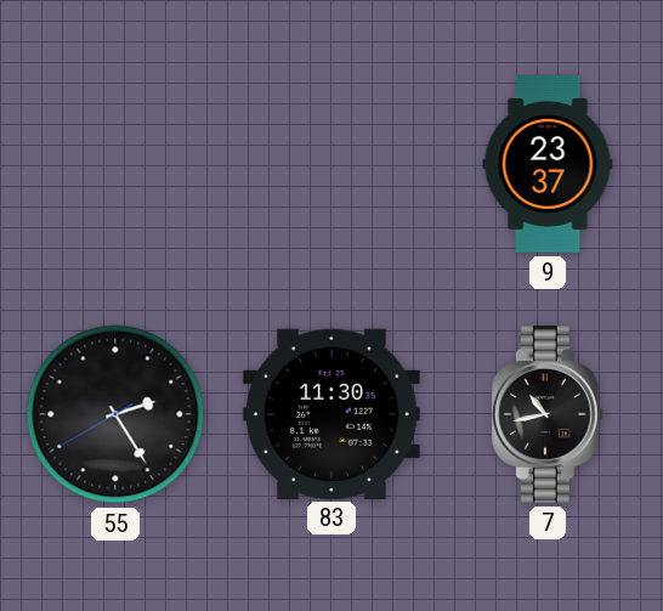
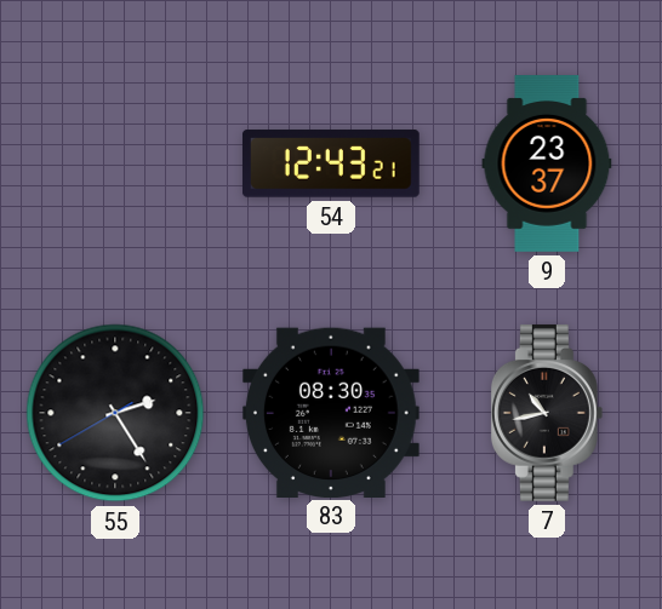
54: none -> 12:43
83: 11:30 -> 08:30
